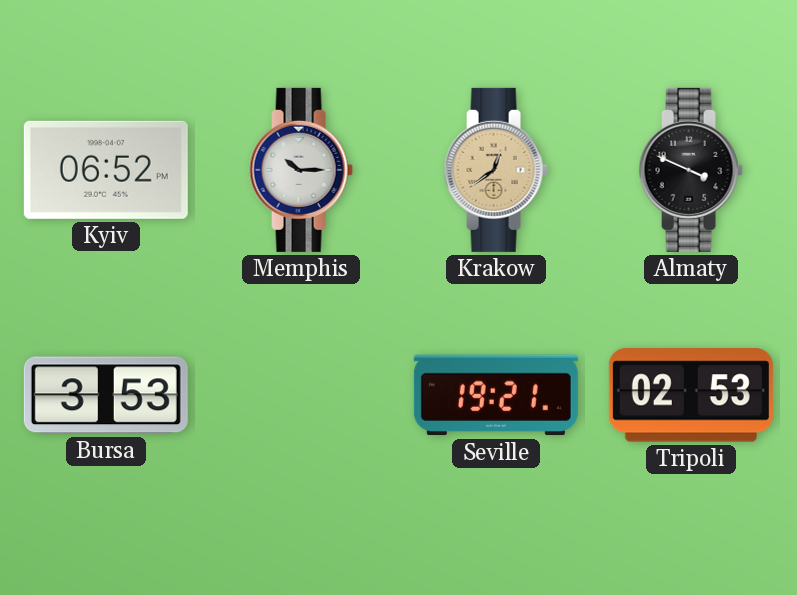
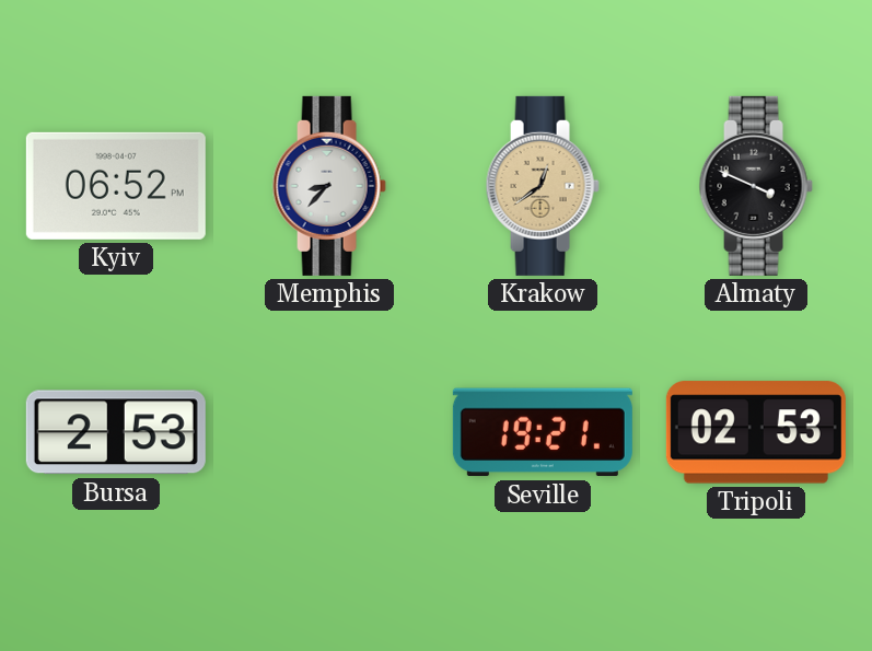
Memphis: 10:15 -> 8:37
Bursa: 3:53 -> 2:53
